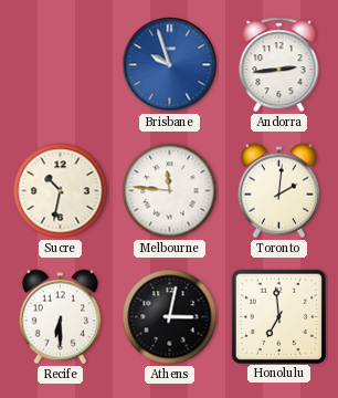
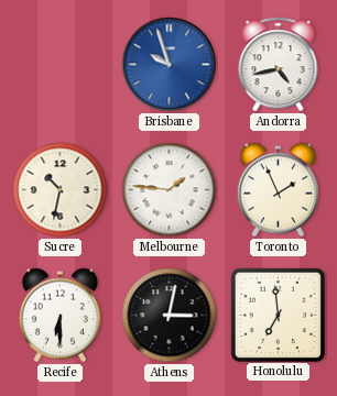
Andorra: 2:44 -> 4:43
Melbourne: 11:46 -> 1:46
Toronto: 2:01 -> 1:56
